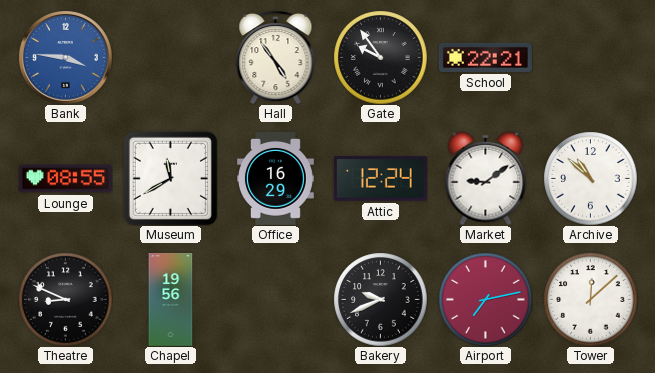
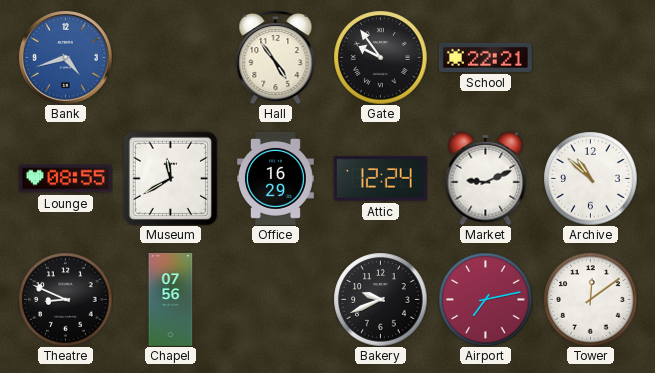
Bank: 3:46 -> 4:42
Market: 9:09 -> 9:11
Chapel: 19:56 -> 07:56
Tower: 12:08 -> 12:09
